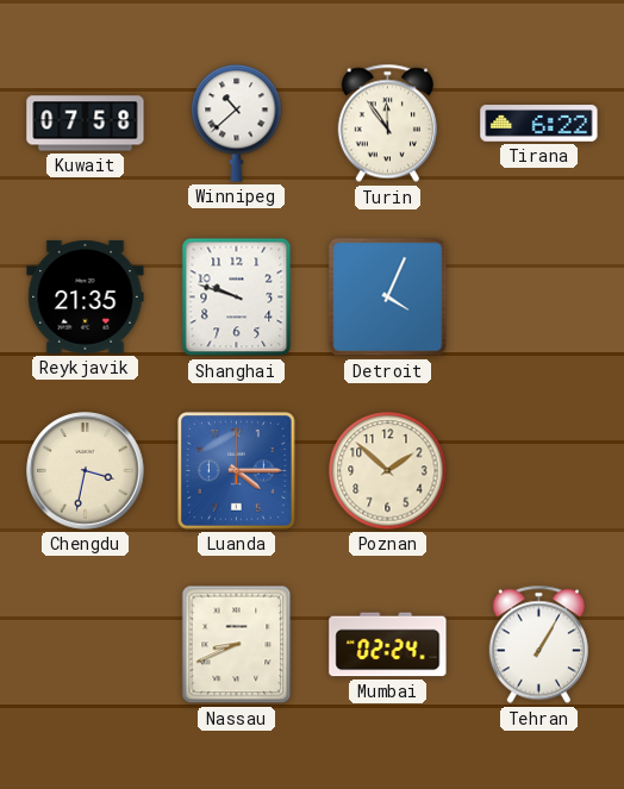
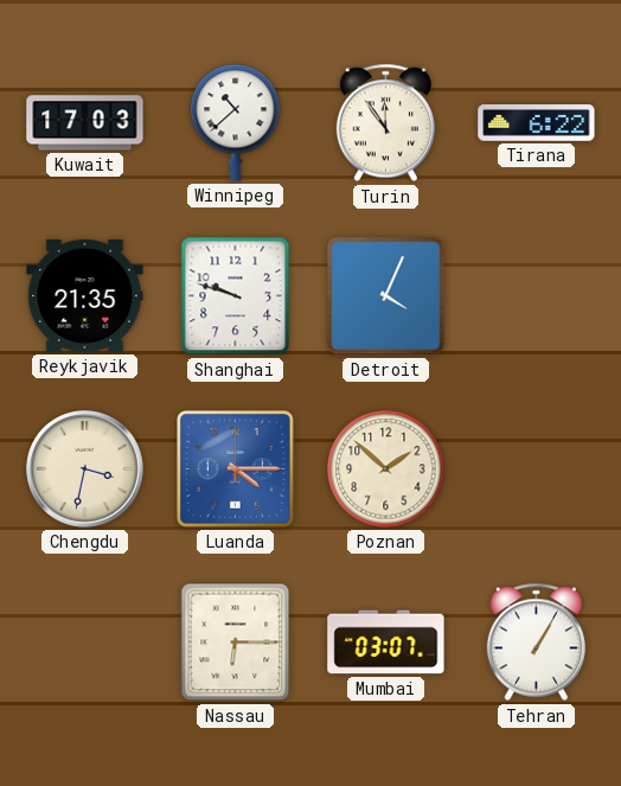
Kuwait: 07:58 -> 17:03
Nassau: 8:41 -> 6:15
Mumbai: 02:24 -> 03:07
